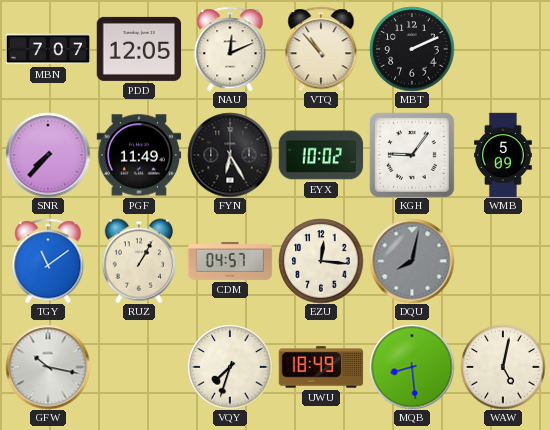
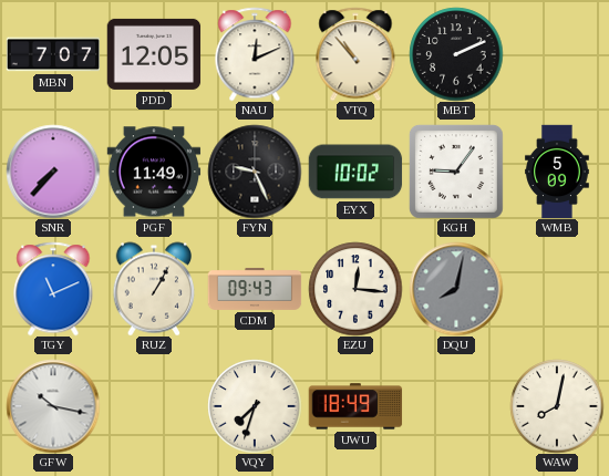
FYN: 6:25 -> 9:26
TGY: 11:09 -> 11:11
CDM: 04:57 -> 09:43
MQB: 8:29 -> none
WAW: 5:02 -> 8:02
